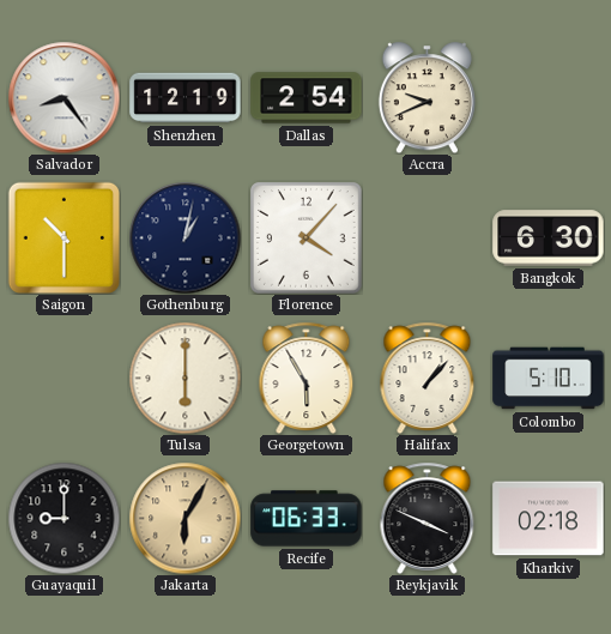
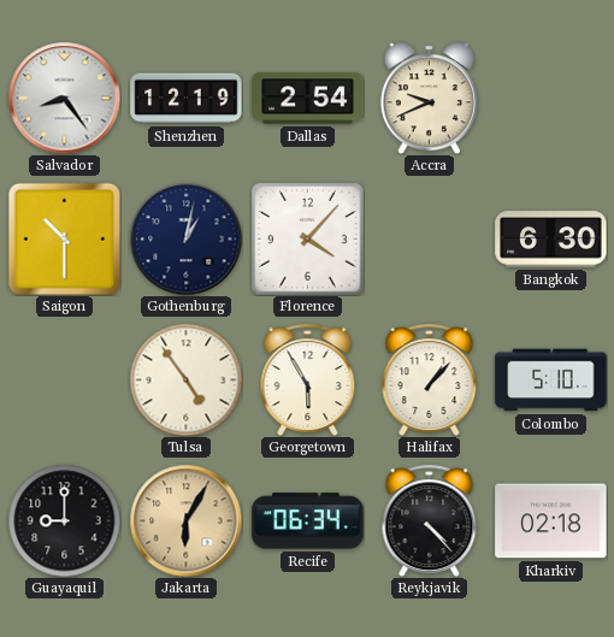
Tulsa: 6:00 -> 4:54
Recife: 06:33 -> 06:34
Reykjavik: 3:49 -> 4:23
